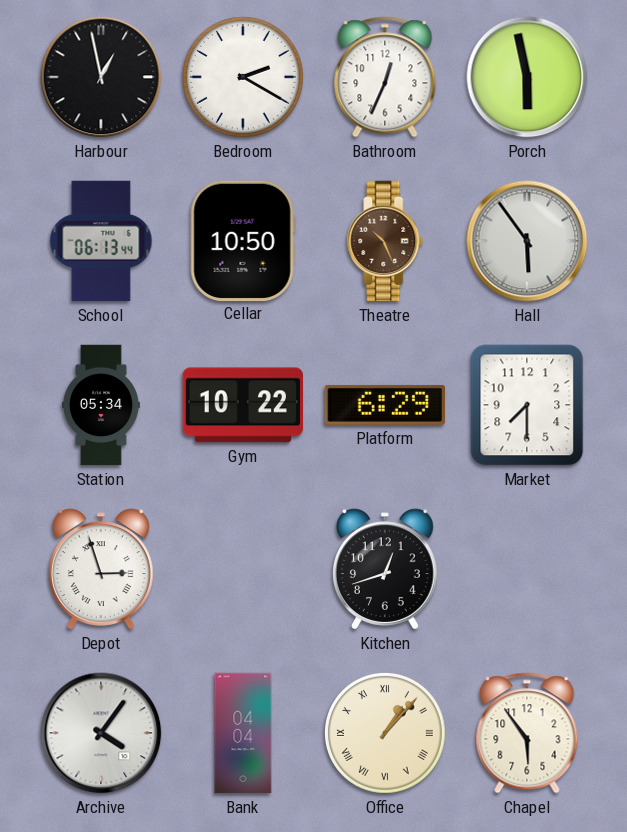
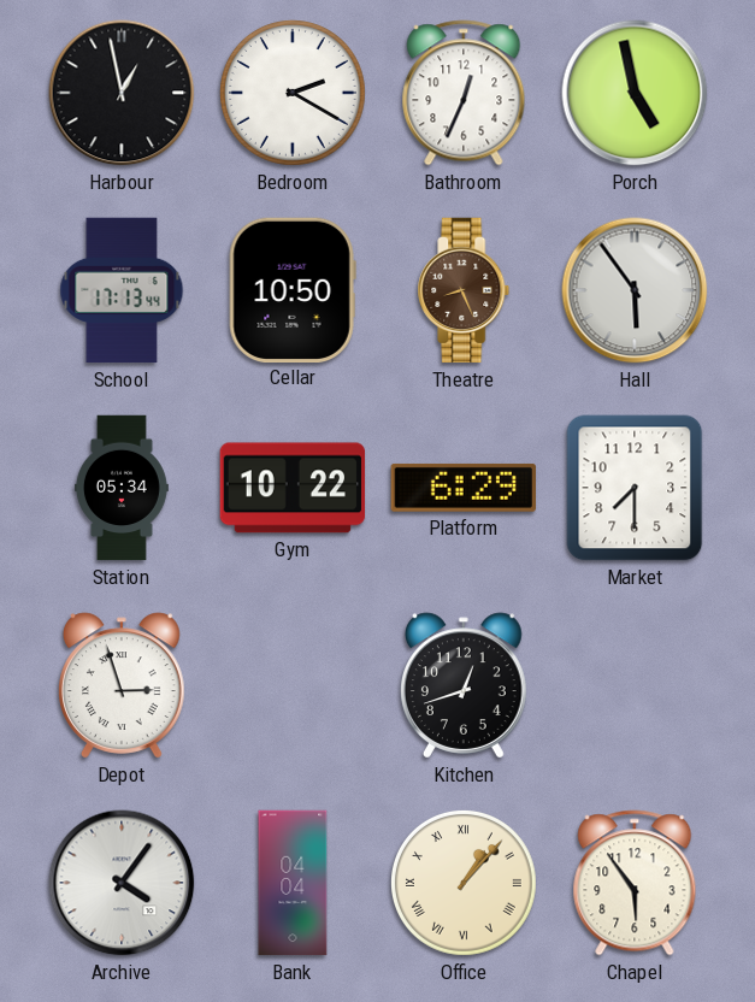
Porch: 5:58 -> 4:58
School: 06:13 -> 17:13
Theatre: 10:26 -> 8:26
